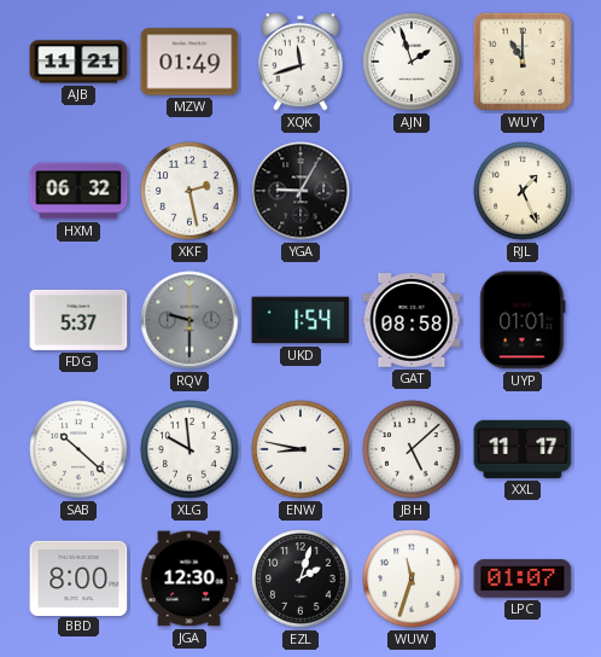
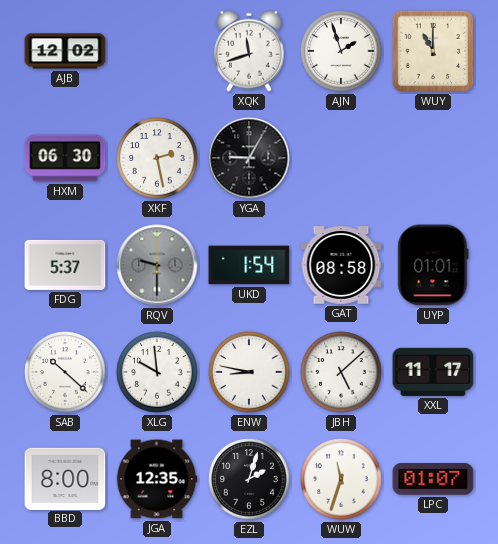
AJB: 11:21 -> 12:02
MZW: 01:49 -> none
HXM: 06:32 -> 06:30
RJL: 1:26 -> none
JGA: 12:30 -> 12:35
